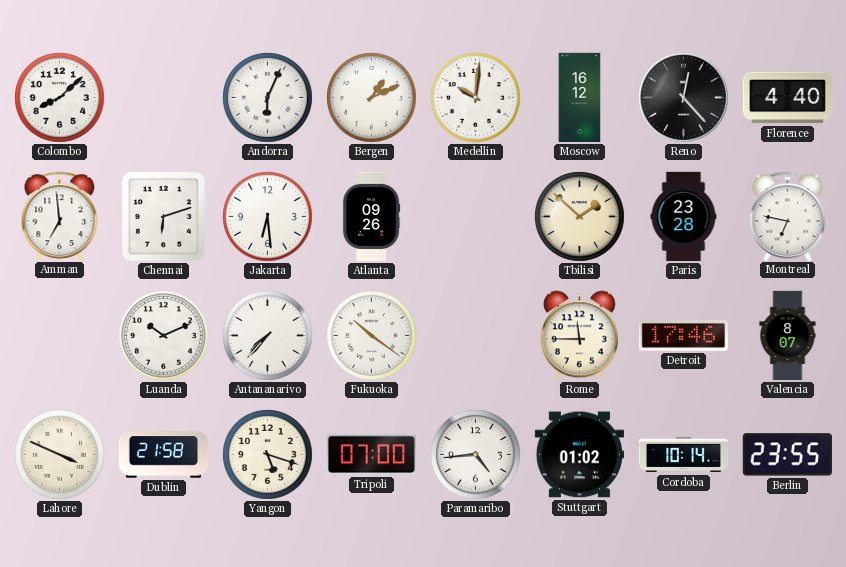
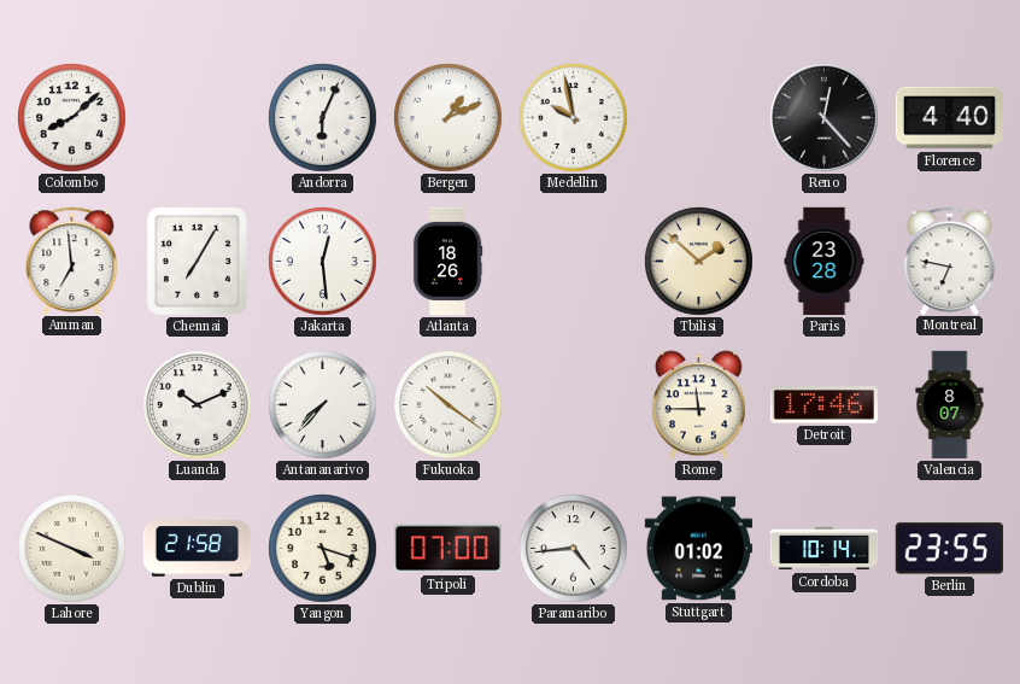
Medellin: 10:01 -> 9:58
Moscow: 16:12 -> none
Chennai: 6:12 -> 7:05
Jakarta: 6:29 -> 12:29
Atlanta: 09:26 -> 18:26
